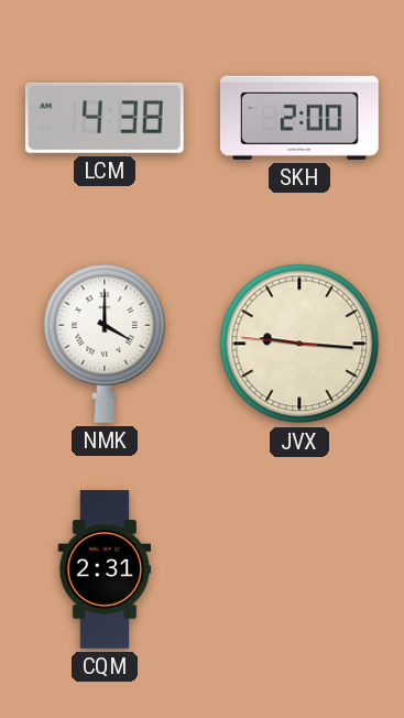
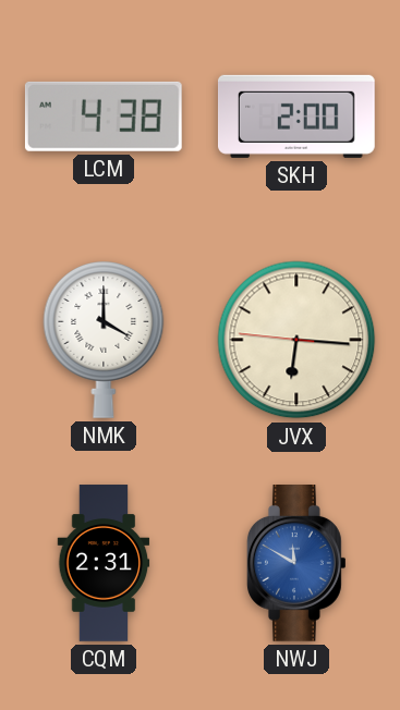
JVX: 9:15 -> 6:15
NWJ: none -> 11:50
